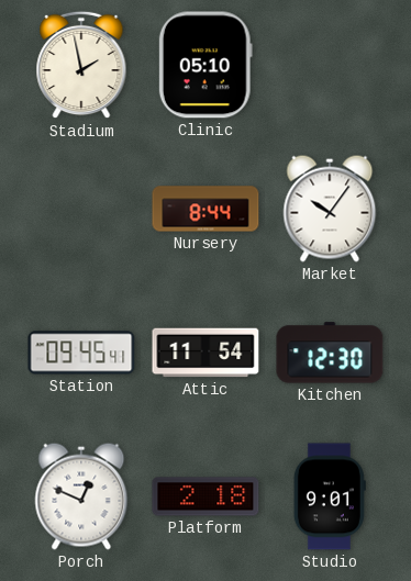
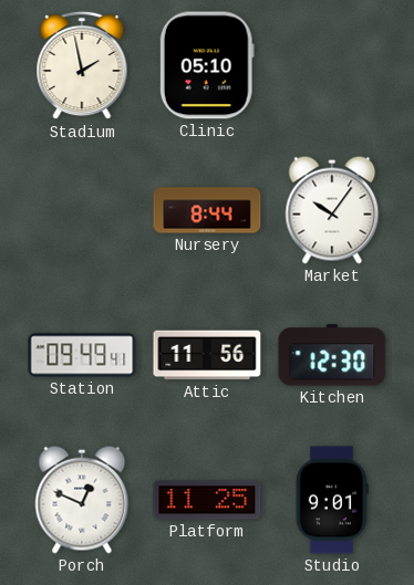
Station: 09:45 -> 09:49
Attic: 11:54 -> 11:56
Platform: 2:18 -> 11:25
